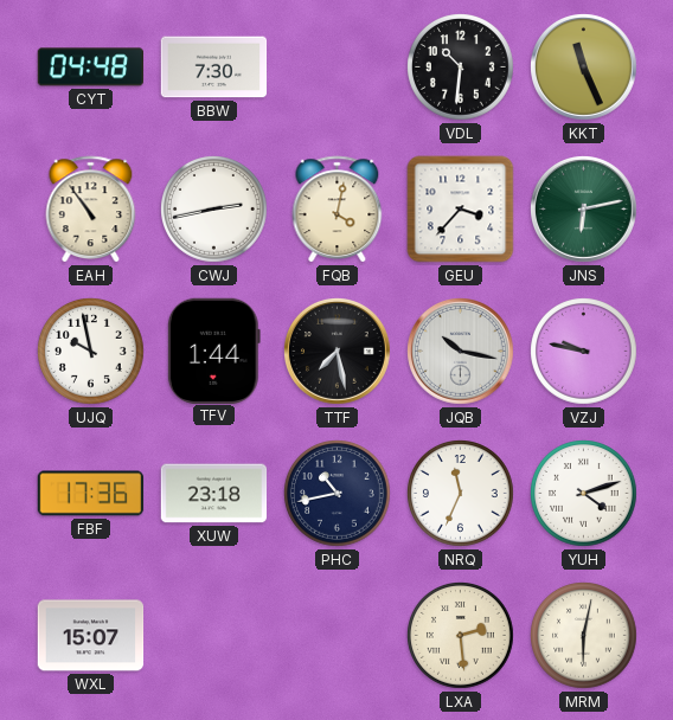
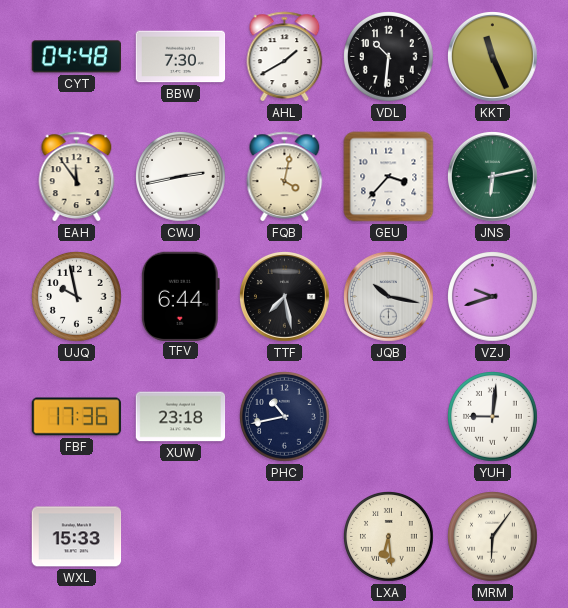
AHL: none -> 1:40
EAH: 10:54 -> 11:54
TFV: 1:44 -> 6:44
VZJ: 9:47 -> 9:42
NRQ: 11:34 -> none
YUH: 4:12 -> 9:01
WXL: 15:07 -> 15:33
LXA: 2:29 -> 6:29
MRM: 6:02 -> 6:06
